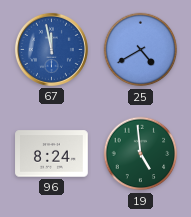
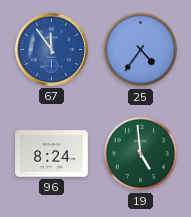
67: 11:58 -> 11:54
25: 4:40 -> 4:36
